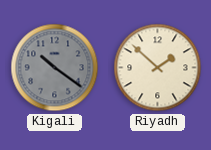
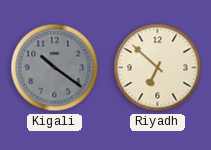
Riyadh: 1:52 -> 6:52
